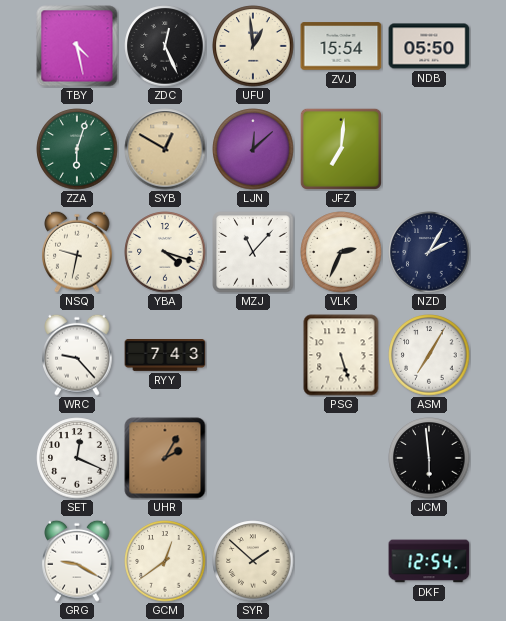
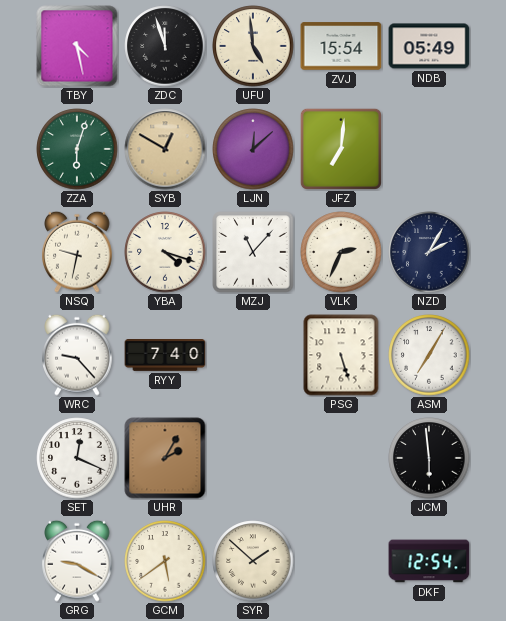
ZDC: 12:26 -> 11:57
UFU: 12:59 -> 4:59
NDB: 05:50 -> 05:49
RYY: 7:43 -> 7:40
GCM: 12:39 -> 5:39
